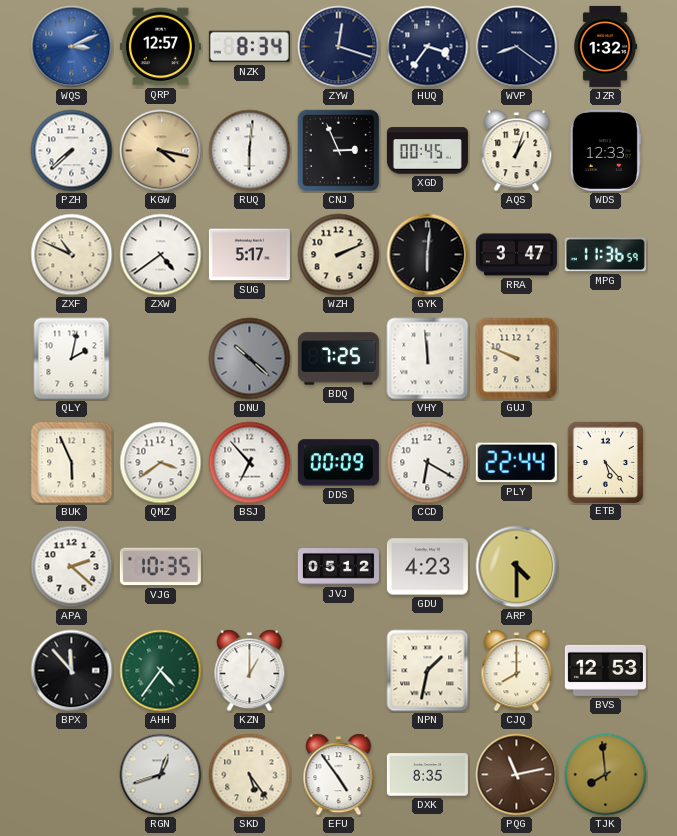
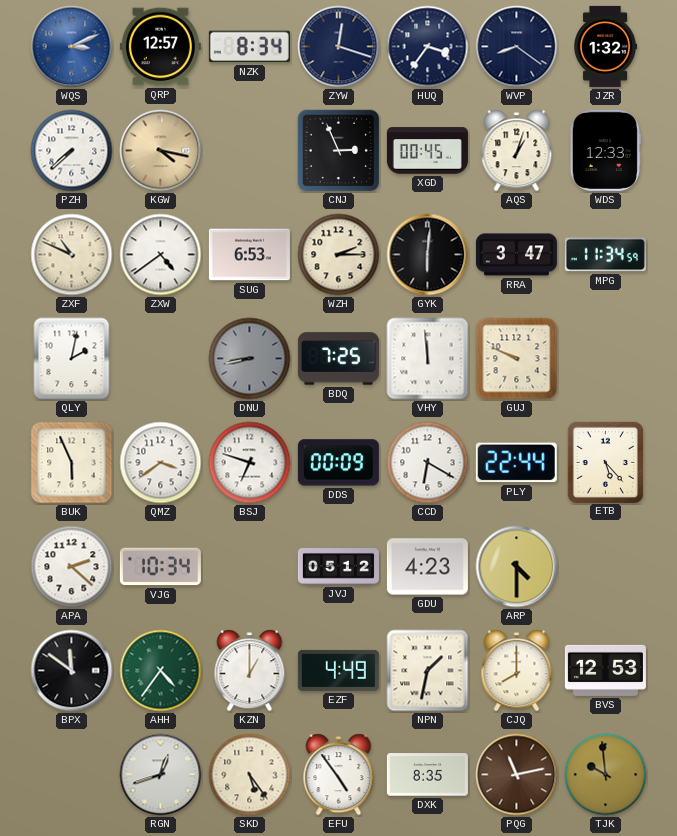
RUQ: 6:01 -> none
SUG: 5:17 -> 6:53
WZH: 2:11 -> 2:15
MPG: 11:36 -> 11:34
DNU: 10:22 -> 8:43
BSJ: 6:53 -> 6:48
VJG: 10:35 -> 10:34
BPX: 11:53 -> 11:51
EZF: none -> 4:49
TJK: 7:59 -> 9:59
